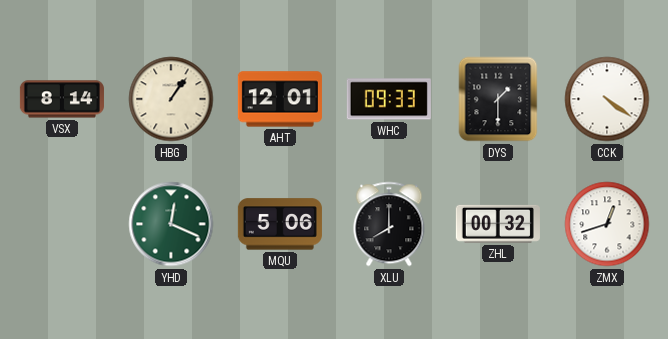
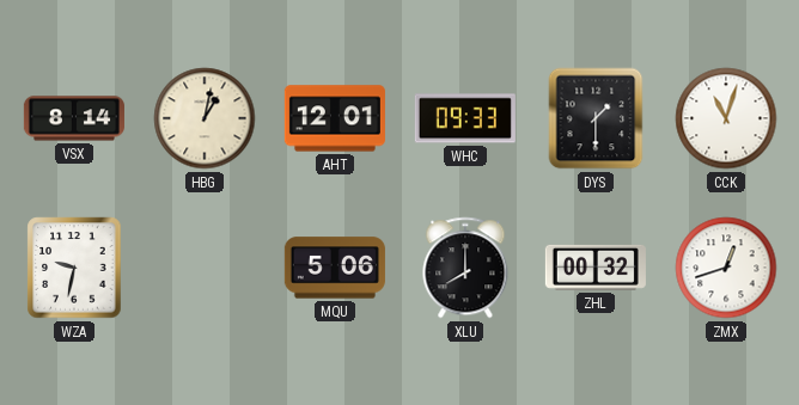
HBG: 1:06 -> 1:02
CCK: 4:21 -> 11:03
WZA: none -> 9:32
YHD: 12:19 -> none
